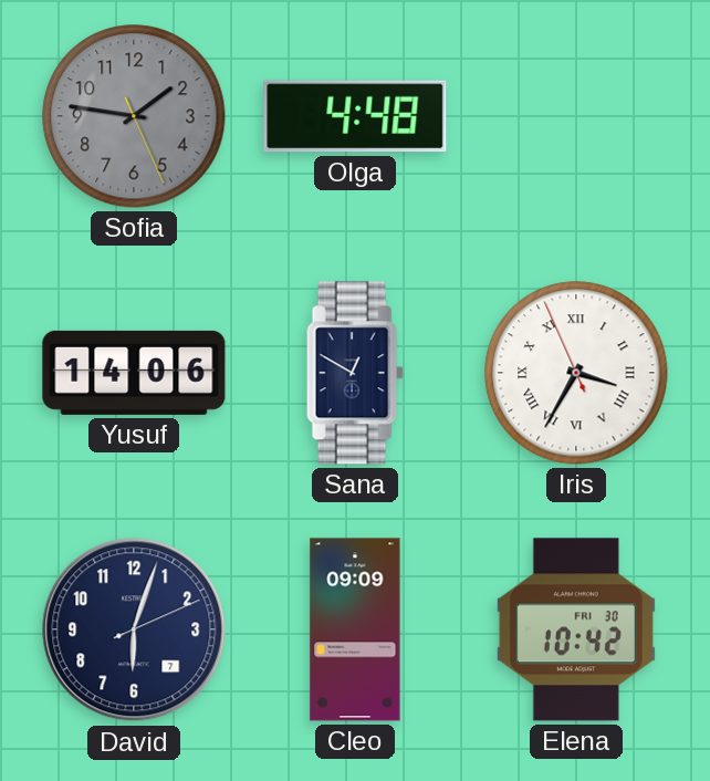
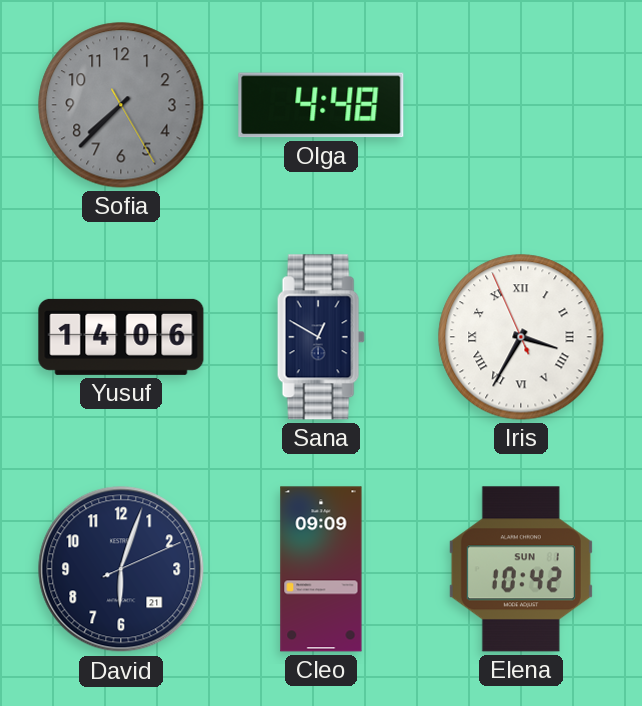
Sofia: 1:46 -> 7:37
David date: 7 -> 21
Elena date: FRI 30 -> SUN 1
